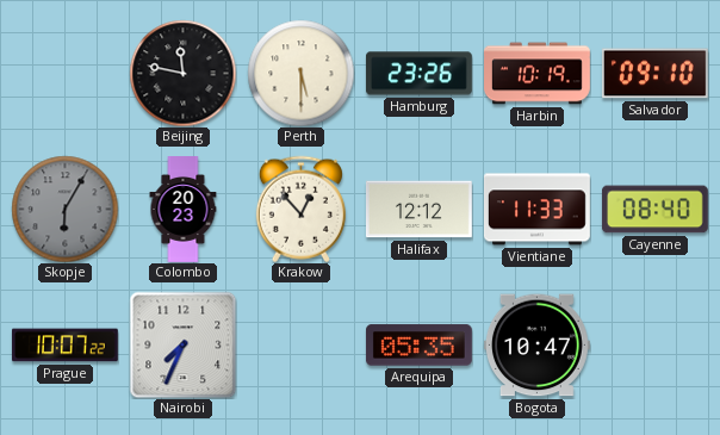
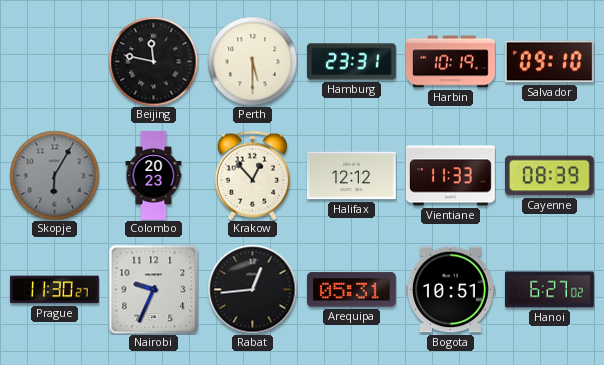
Hamburg: 23:26 -> 23:31
Cayenne: 08:40 -> 08:39
Prague: 10:07 -> 11:30
Nairobi: 7:34 -> 9:34
Rabat: none -> 12:44
Arequipa: 05:35 -> 05:31
Bogota: 10:47 -> 10:51
Hanoi: none -> 6:27
